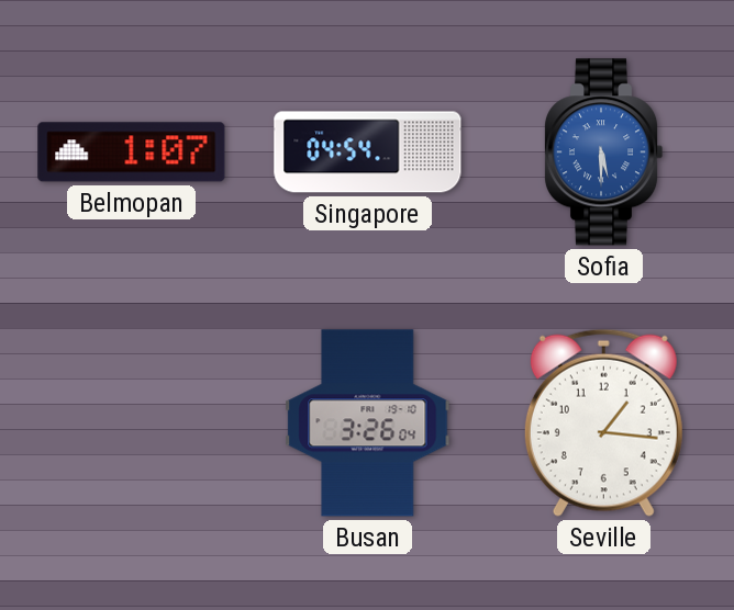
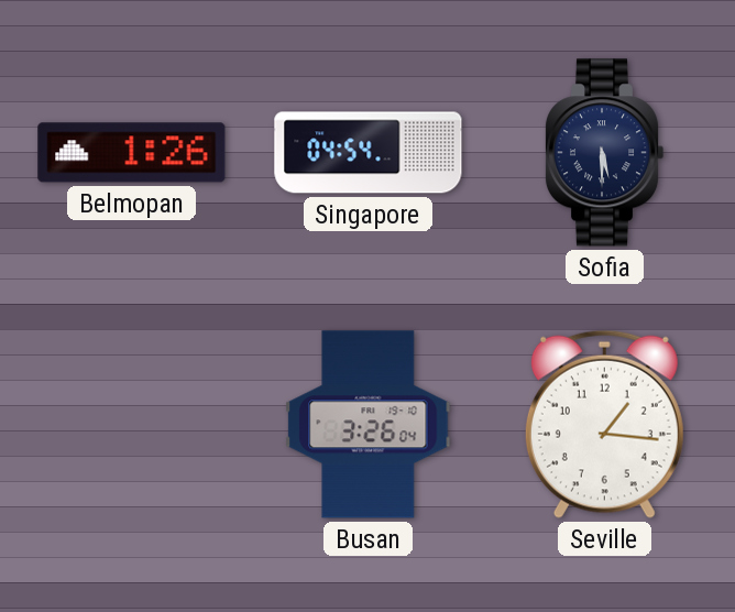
Belmopan: 1:07 -> 1:26
Sofia dial: blue -> navy
